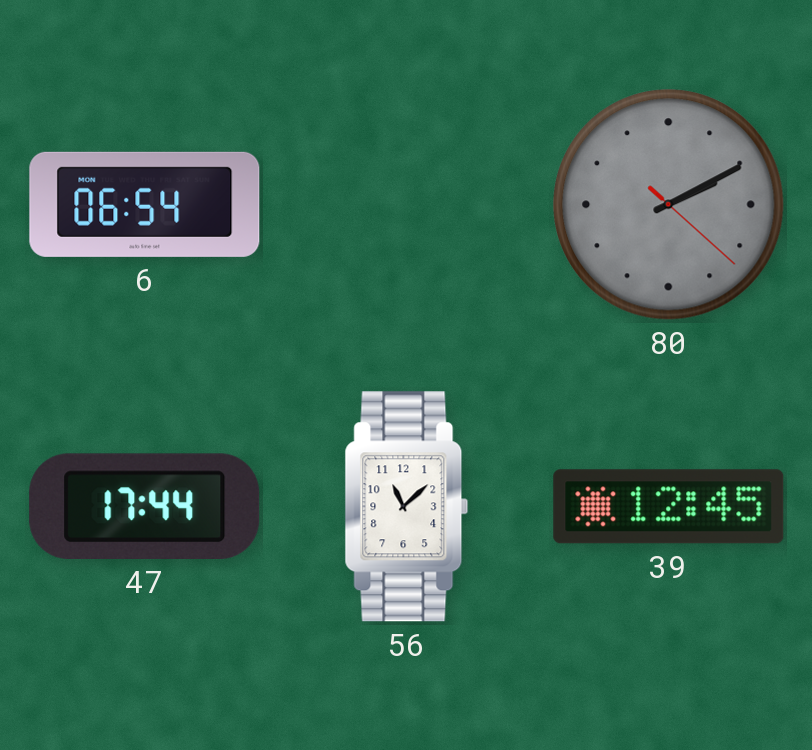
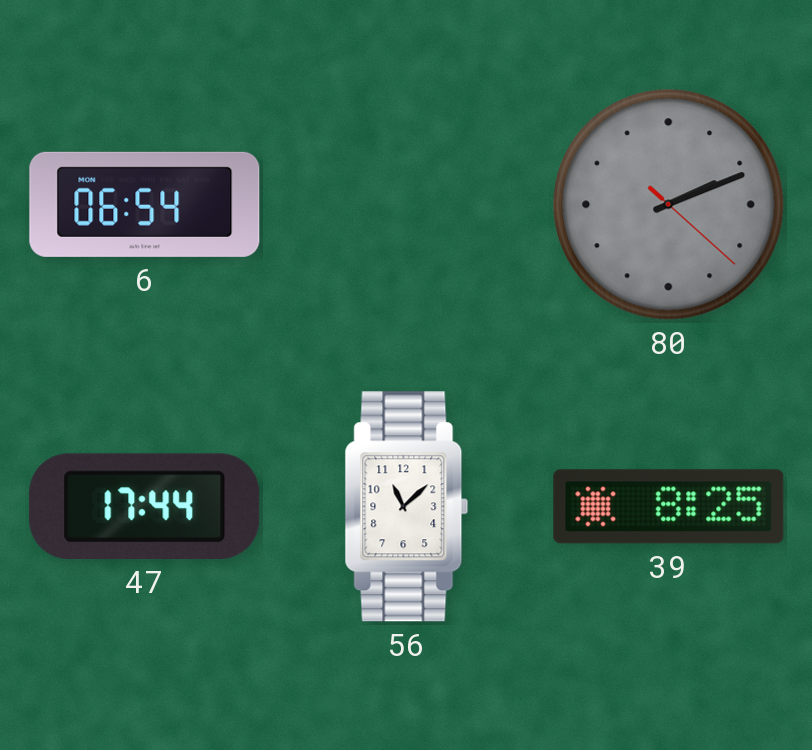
80: 2:10 -> 2:11
39: 12:45 -> 8:25
